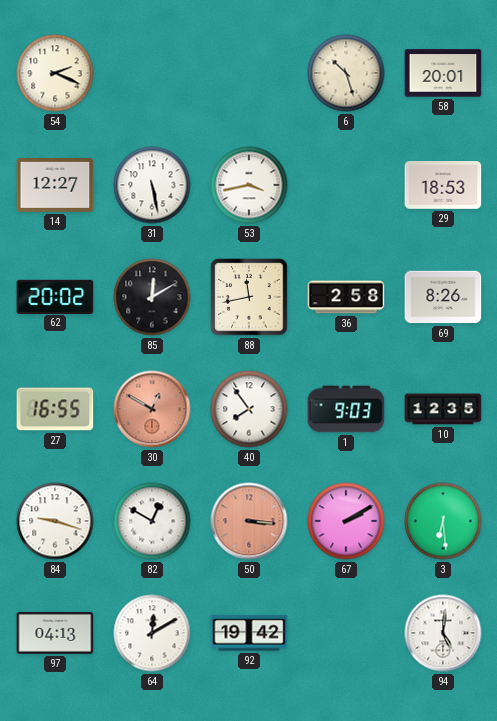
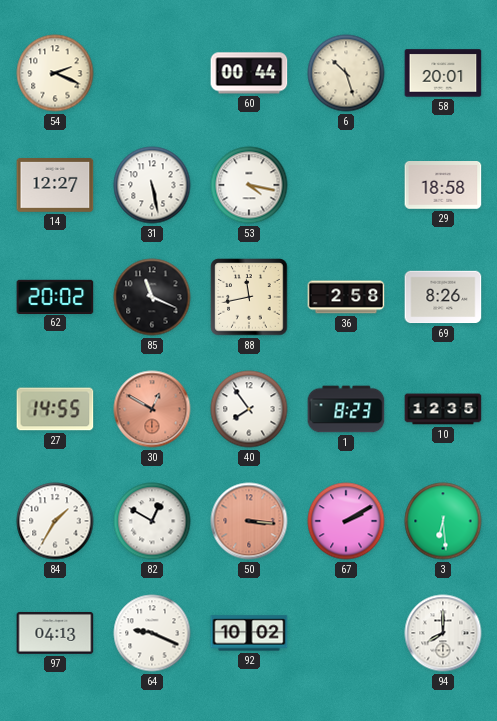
60: none -> 00:44
53: 3:43 -> 4:17
29: 18:53 -> 18:58
85: 12:10 -> 11:19
27: 16:55 -> 14:55
1: 9:03 -> 8:23
84: 9:18 -> 1:35
64: 12:10 -> 9:19
92: 19:42 -> 10:02
94: 5:01 -> 8:00
